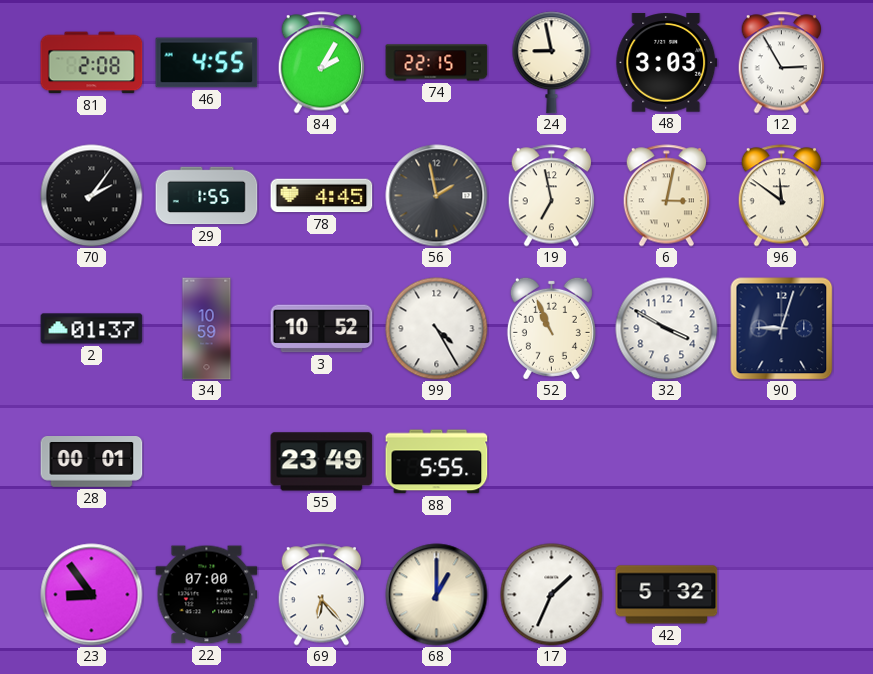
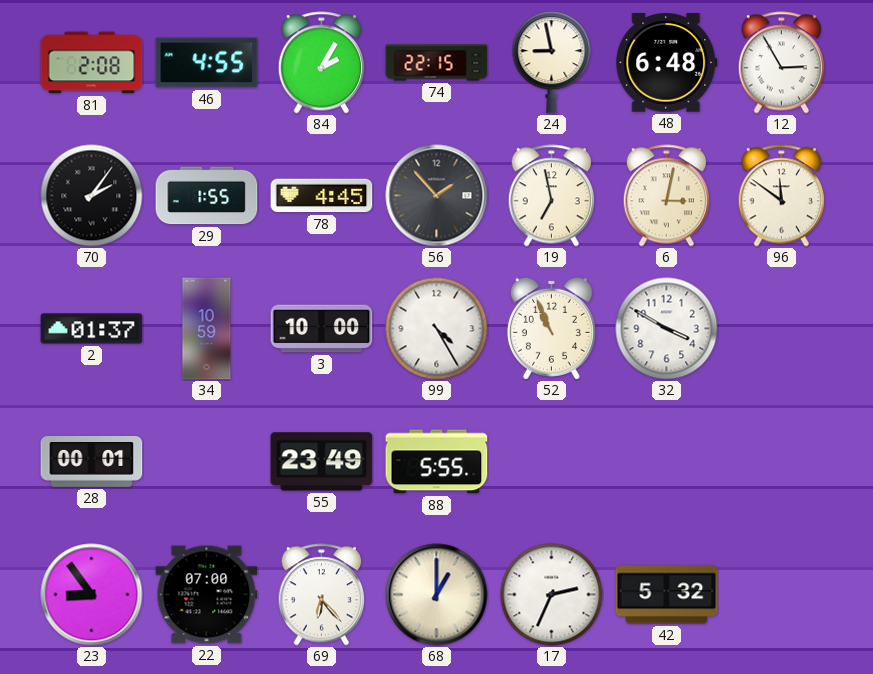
48: 3:03 -> 6:48
56: 1:58 -> 1:53
3: 10:52 -> 10:00
90: 9:03 -> none
17: 1:34 -> 2:34
